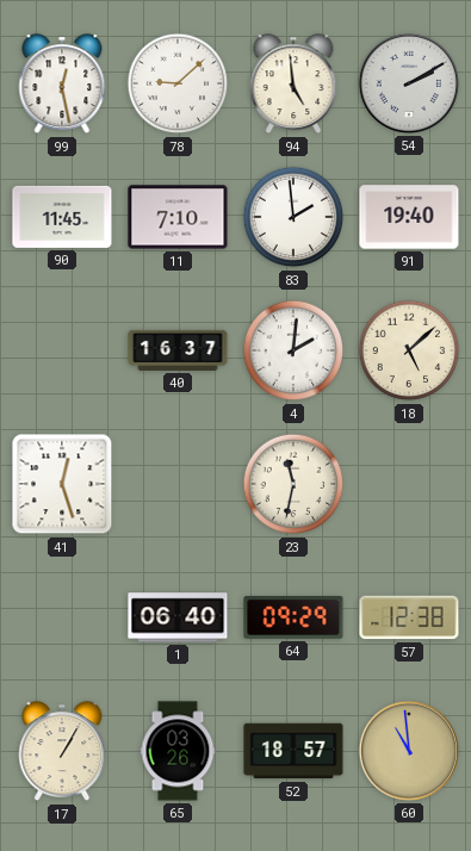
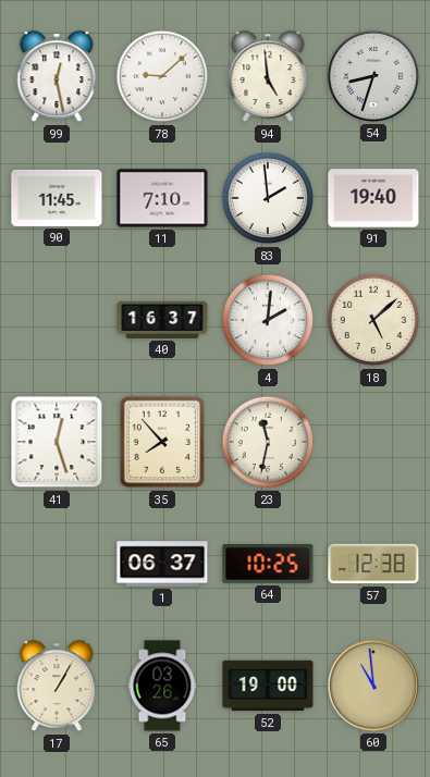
54: 2:10 -> 8:33
35: none -> 7:53
1: 06:40 -> 06:37
64: 09:29 -> 10:25
52: 18:57 -> 19:00
